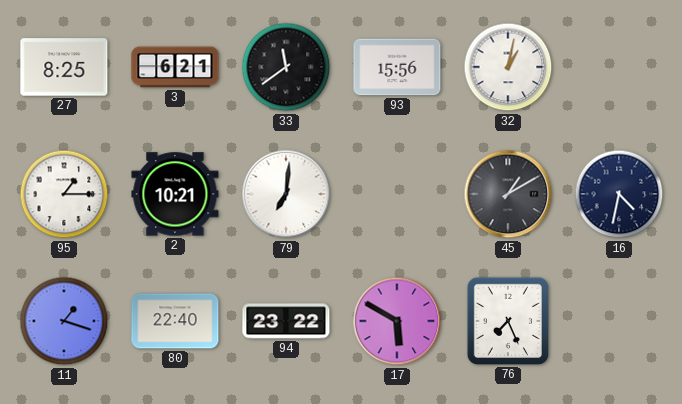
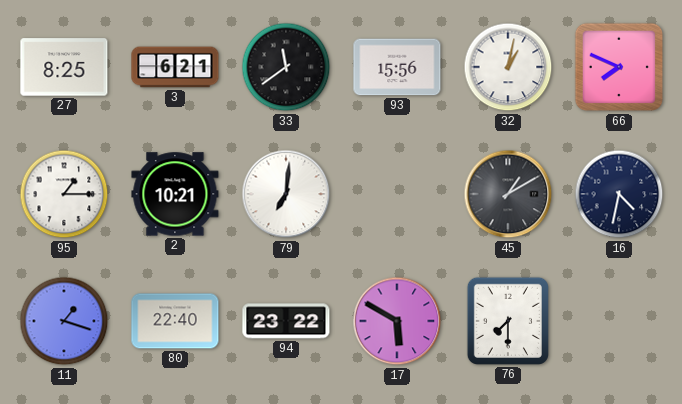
66: none -> 7:49
76: 7:26 -> 7:30
